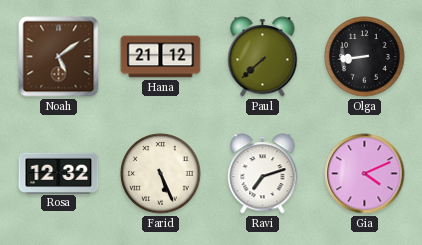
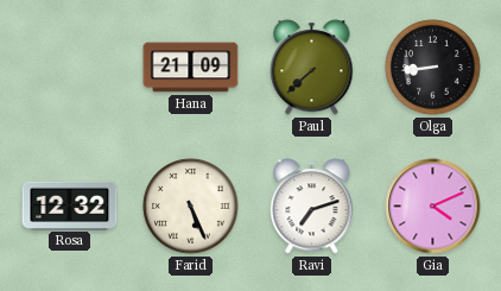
Noah: 5:09 -> none
Hana: 21:12 -> 21:09
